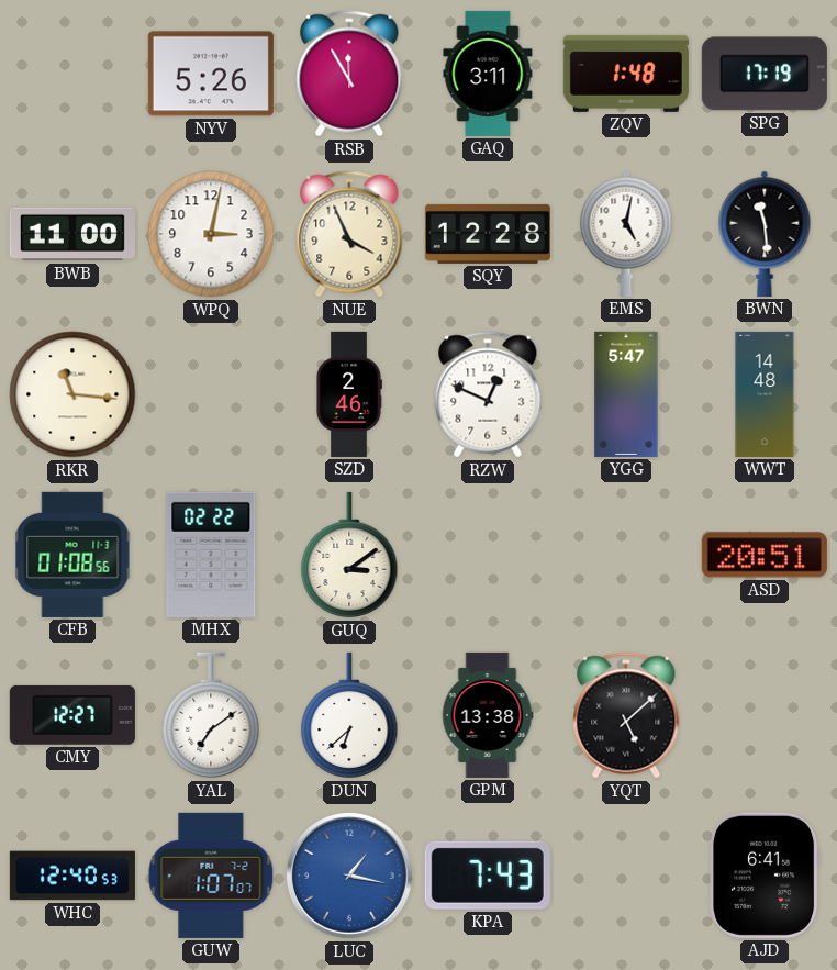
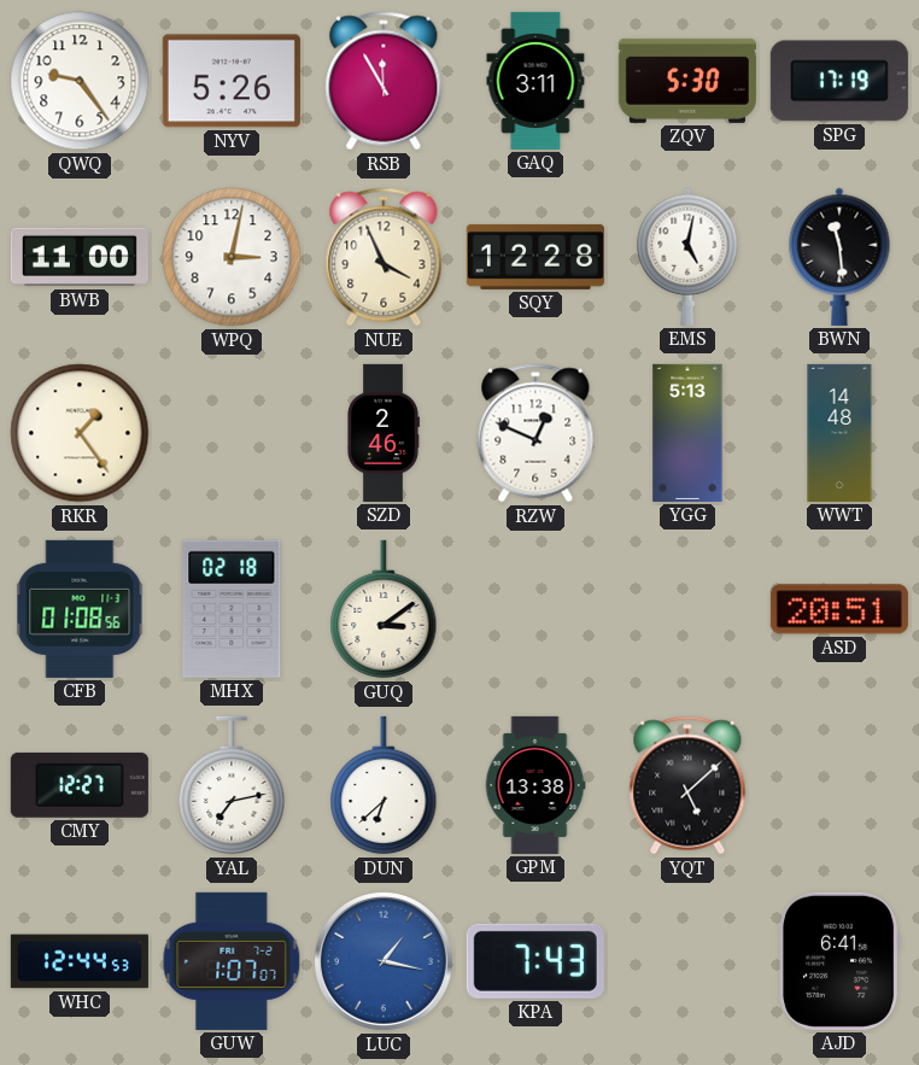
QWQ: none -> 9:24
ZQV: 1:48 -> 5:30
RKR: 11:16 -> 1:24
YGG: 5:47 -> 5:13
MHX: 02:22 -> 02:18
YAL: 7:09 -> 7:13
WHC: 12:40 -> 12:44
